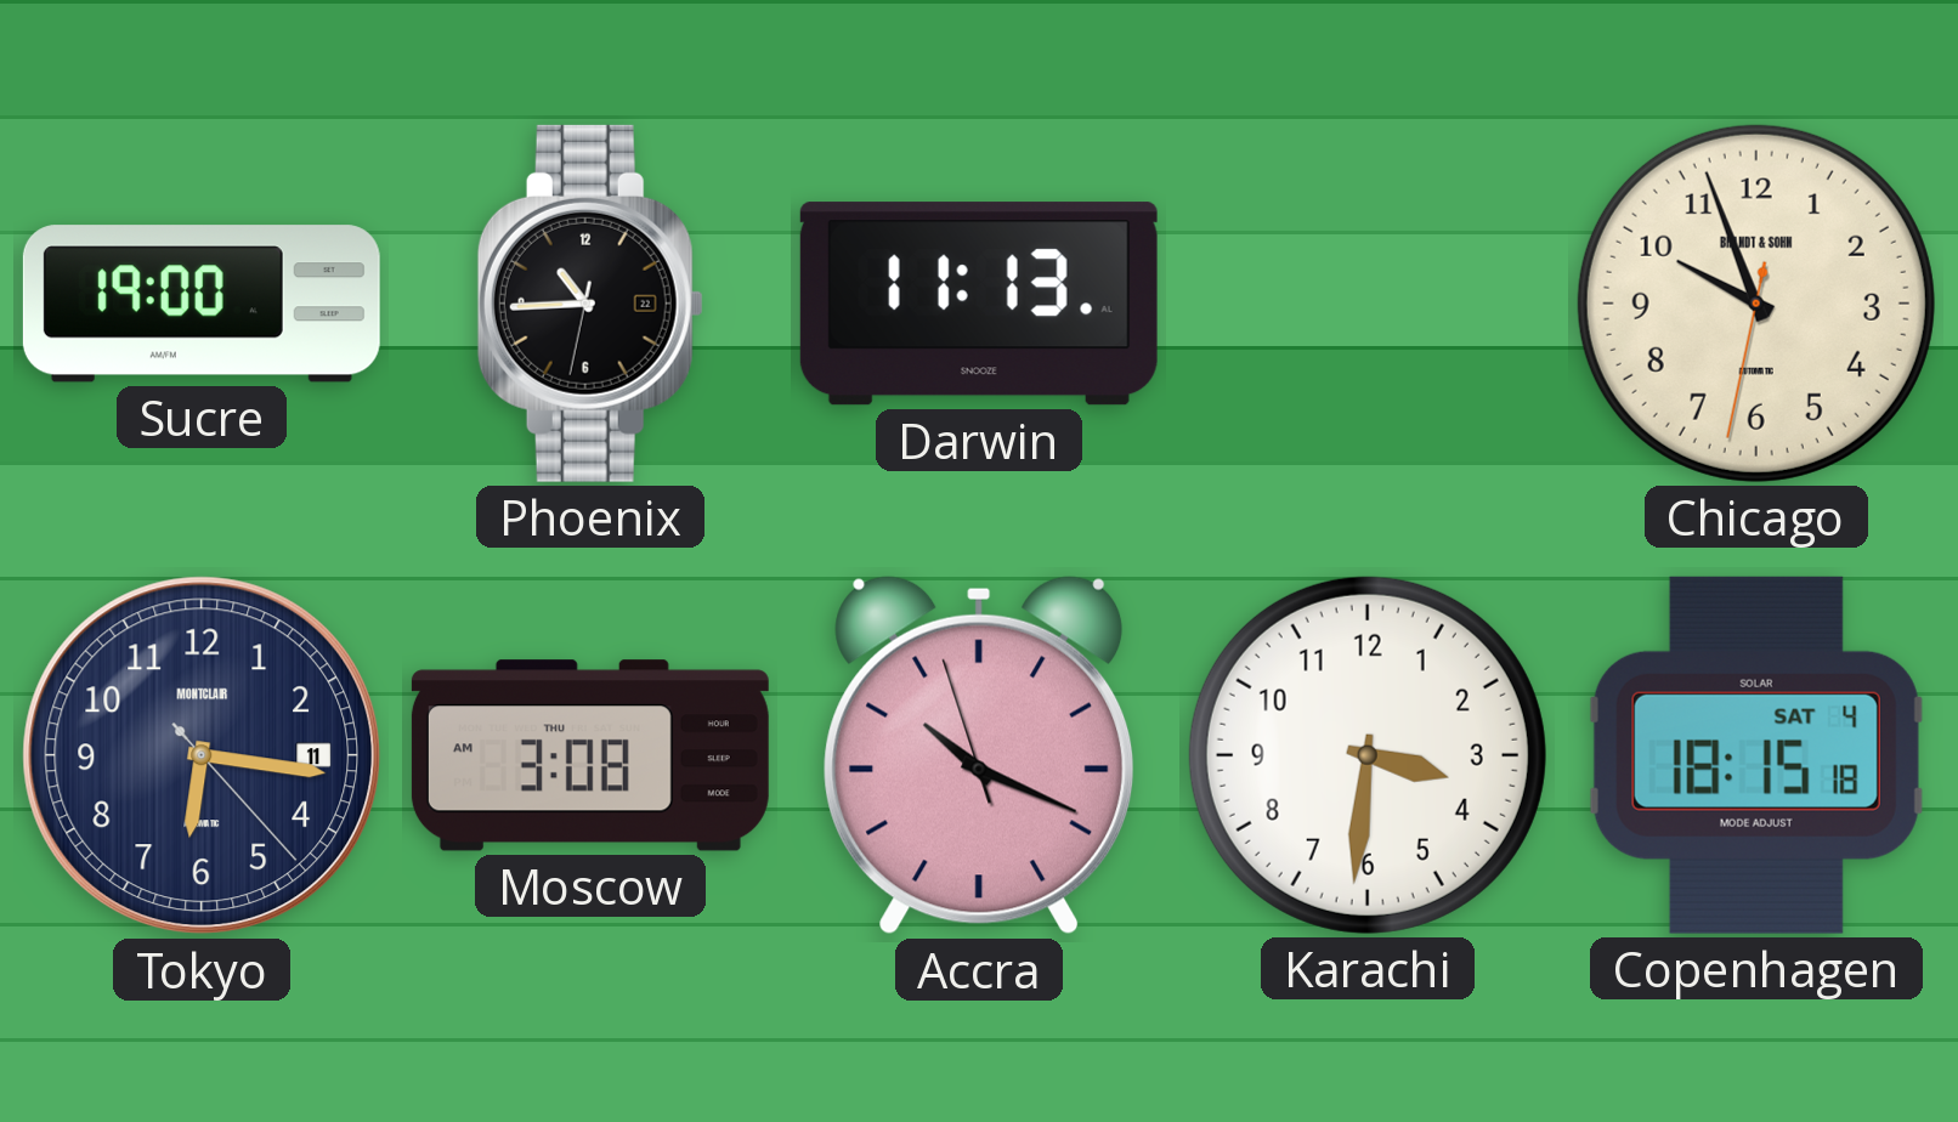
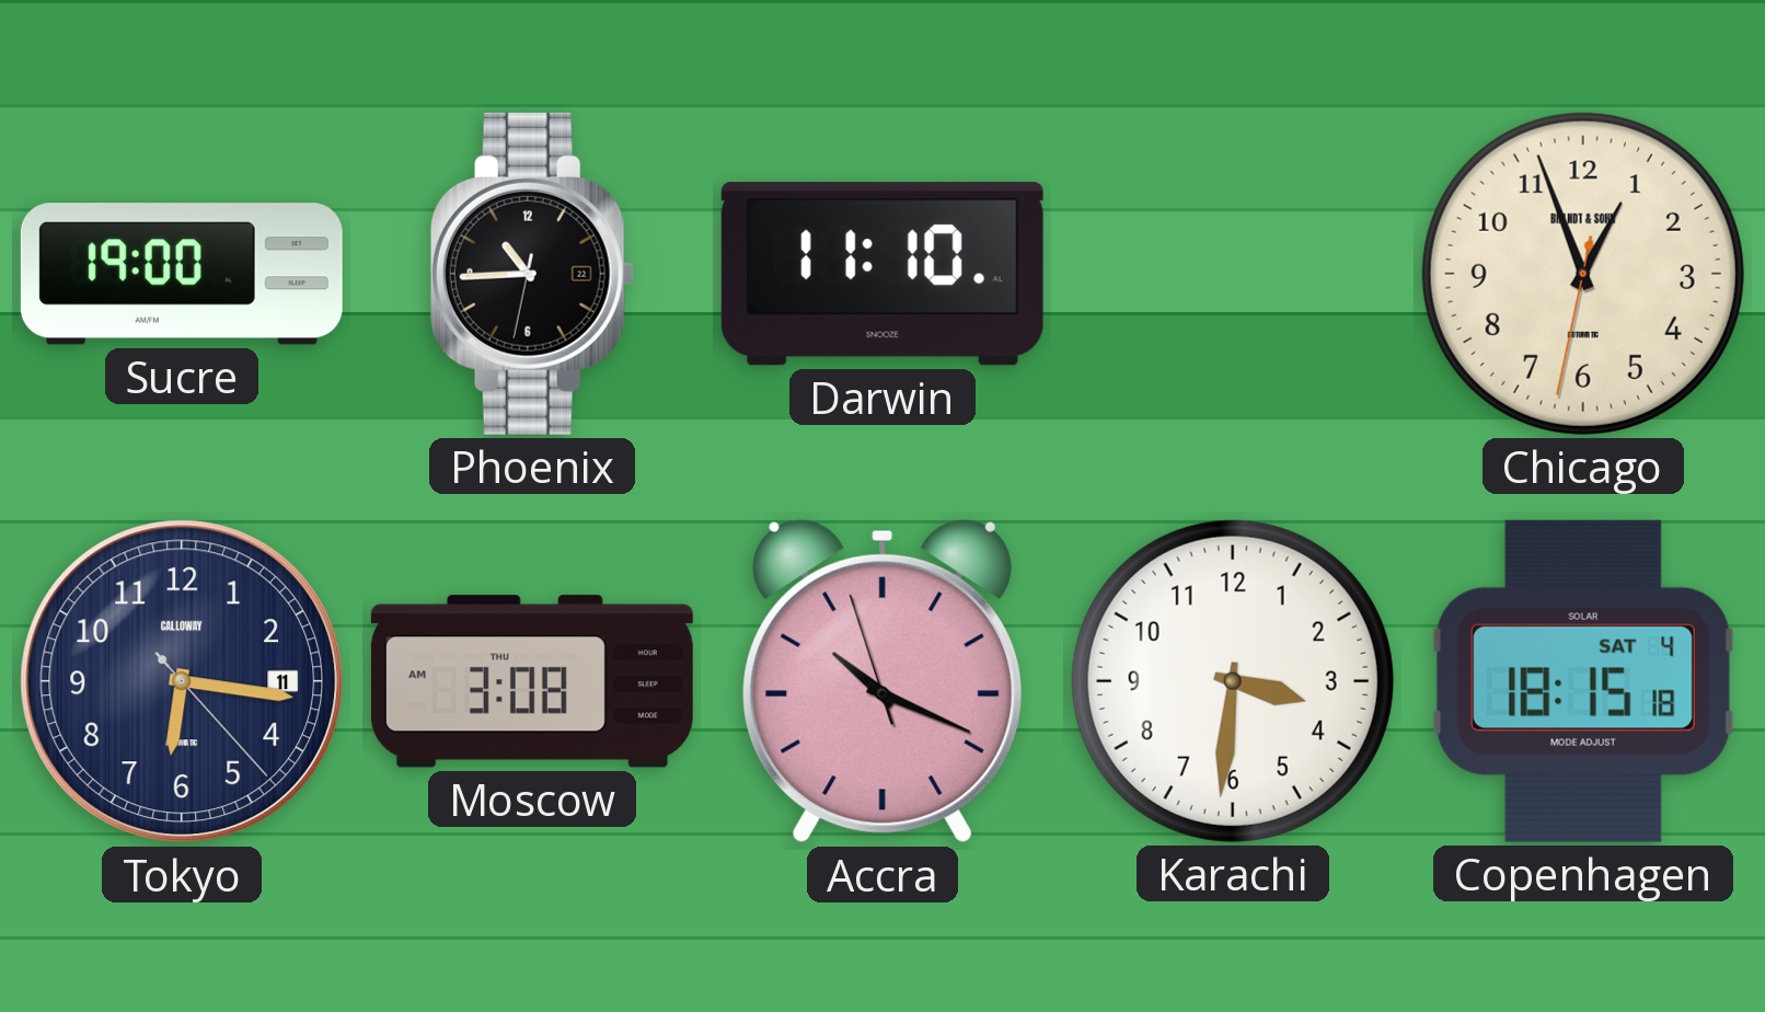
Darwin: 11:13 -> 11:10
Chicago: 9:56 -> 12:56
Tokyo brand: MONTCLAIR -> CALLOWAY
